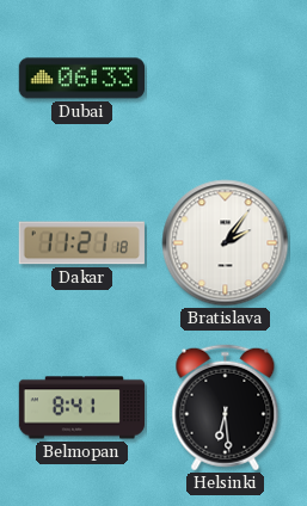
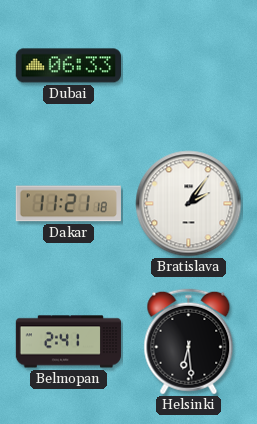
Belmopan: 8:41 -> 2:41
